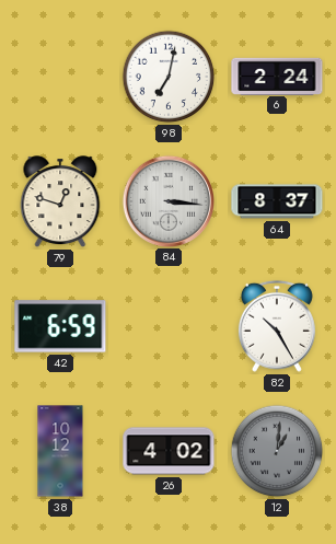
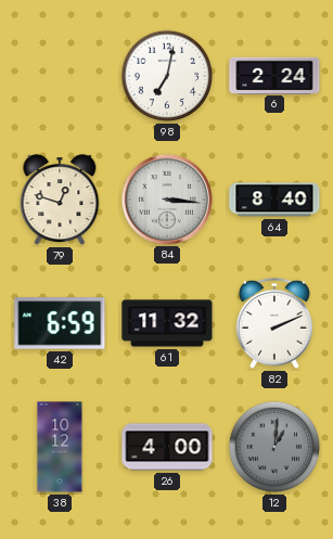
64: 8:37 -> 8:40
61: none -> 11:32
82: 10:25 -> 2:11
26: 4:02 -> 4:00
